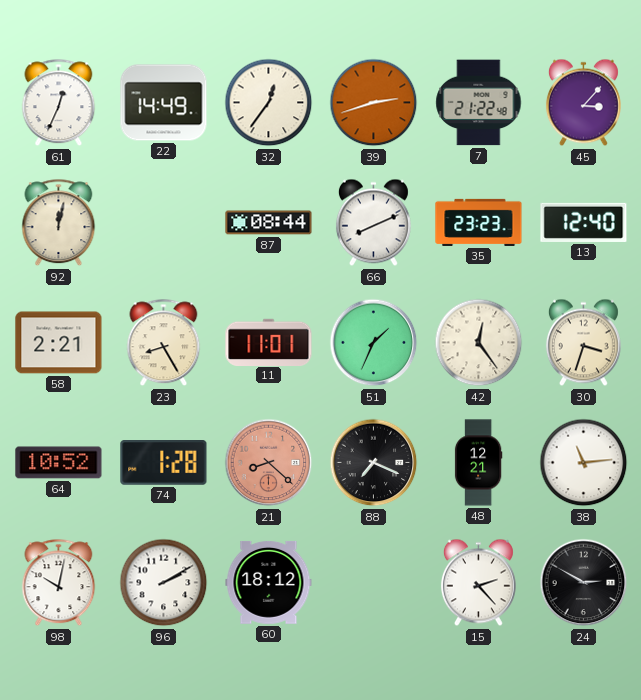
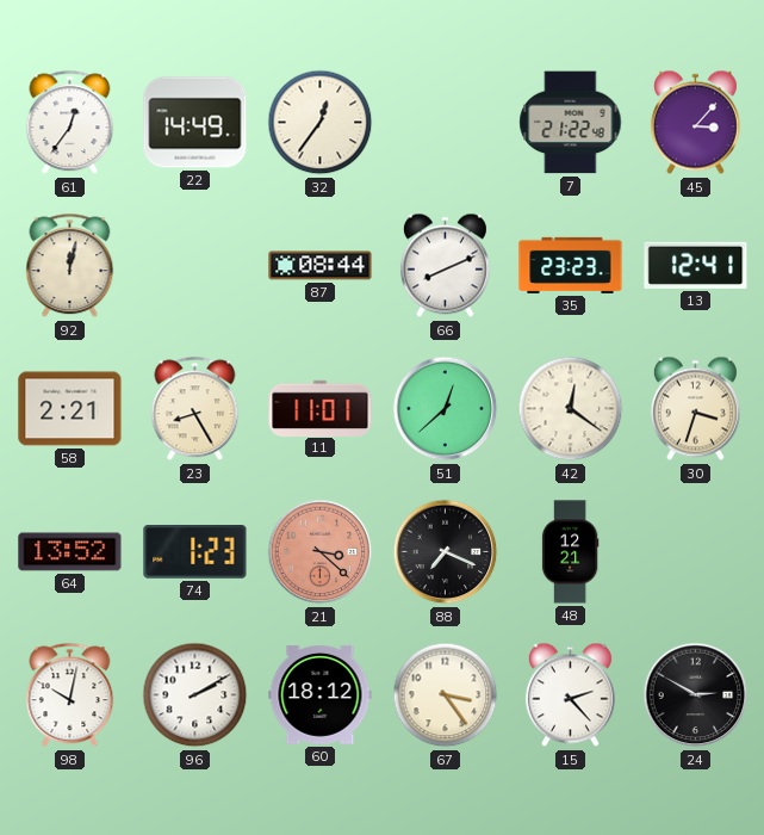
61: 12:34 -> 12:36
39: 2:42 -> none
13: 12:40 -> 12:41
51: 1:34 -> 12:38
42: 12:24 -> 12:21
64: 10:52 -> 13:52
74: 1:28 -> 1:23
21: 8:22 -> 3:22
38: 11:14 -> none
67: none -> 3:24
